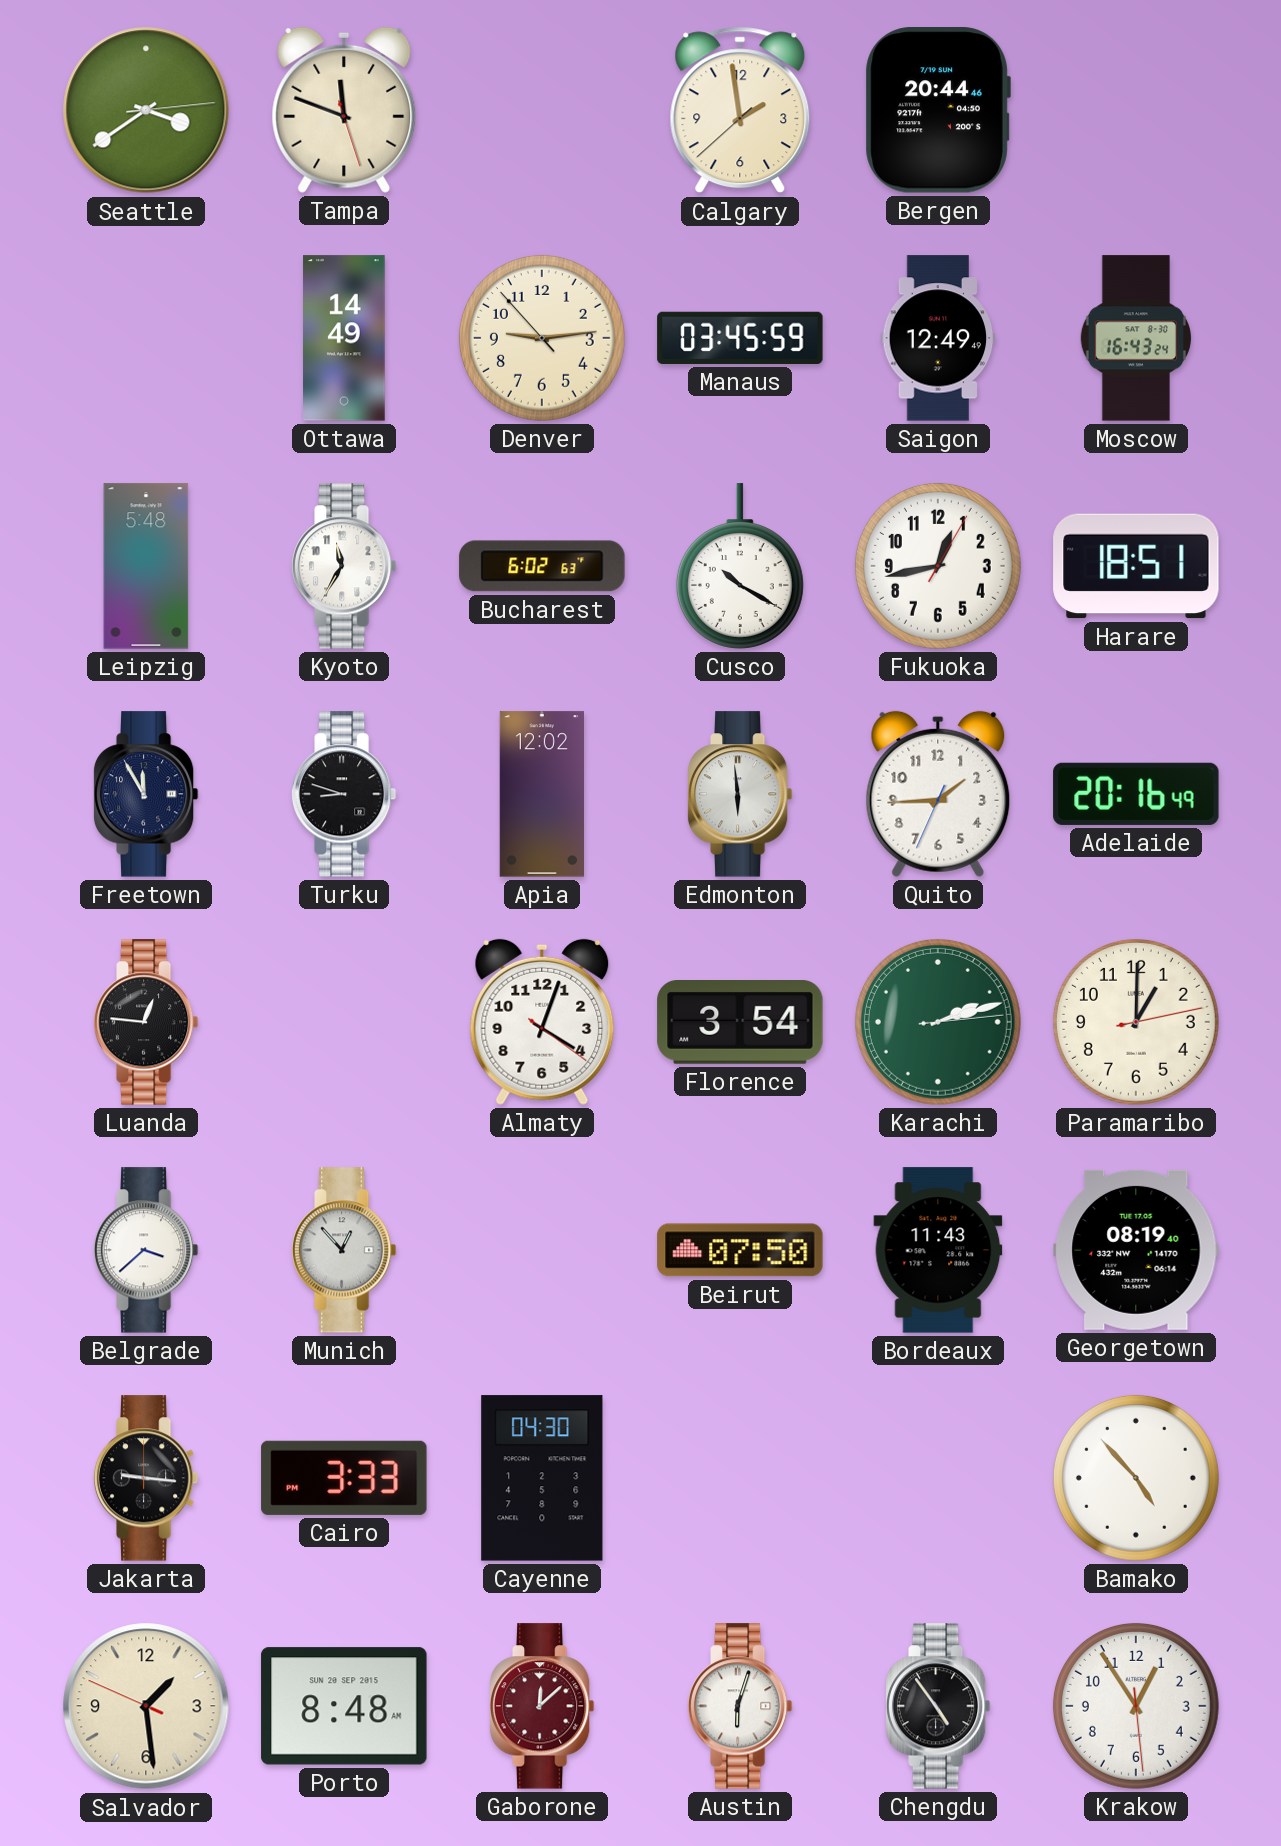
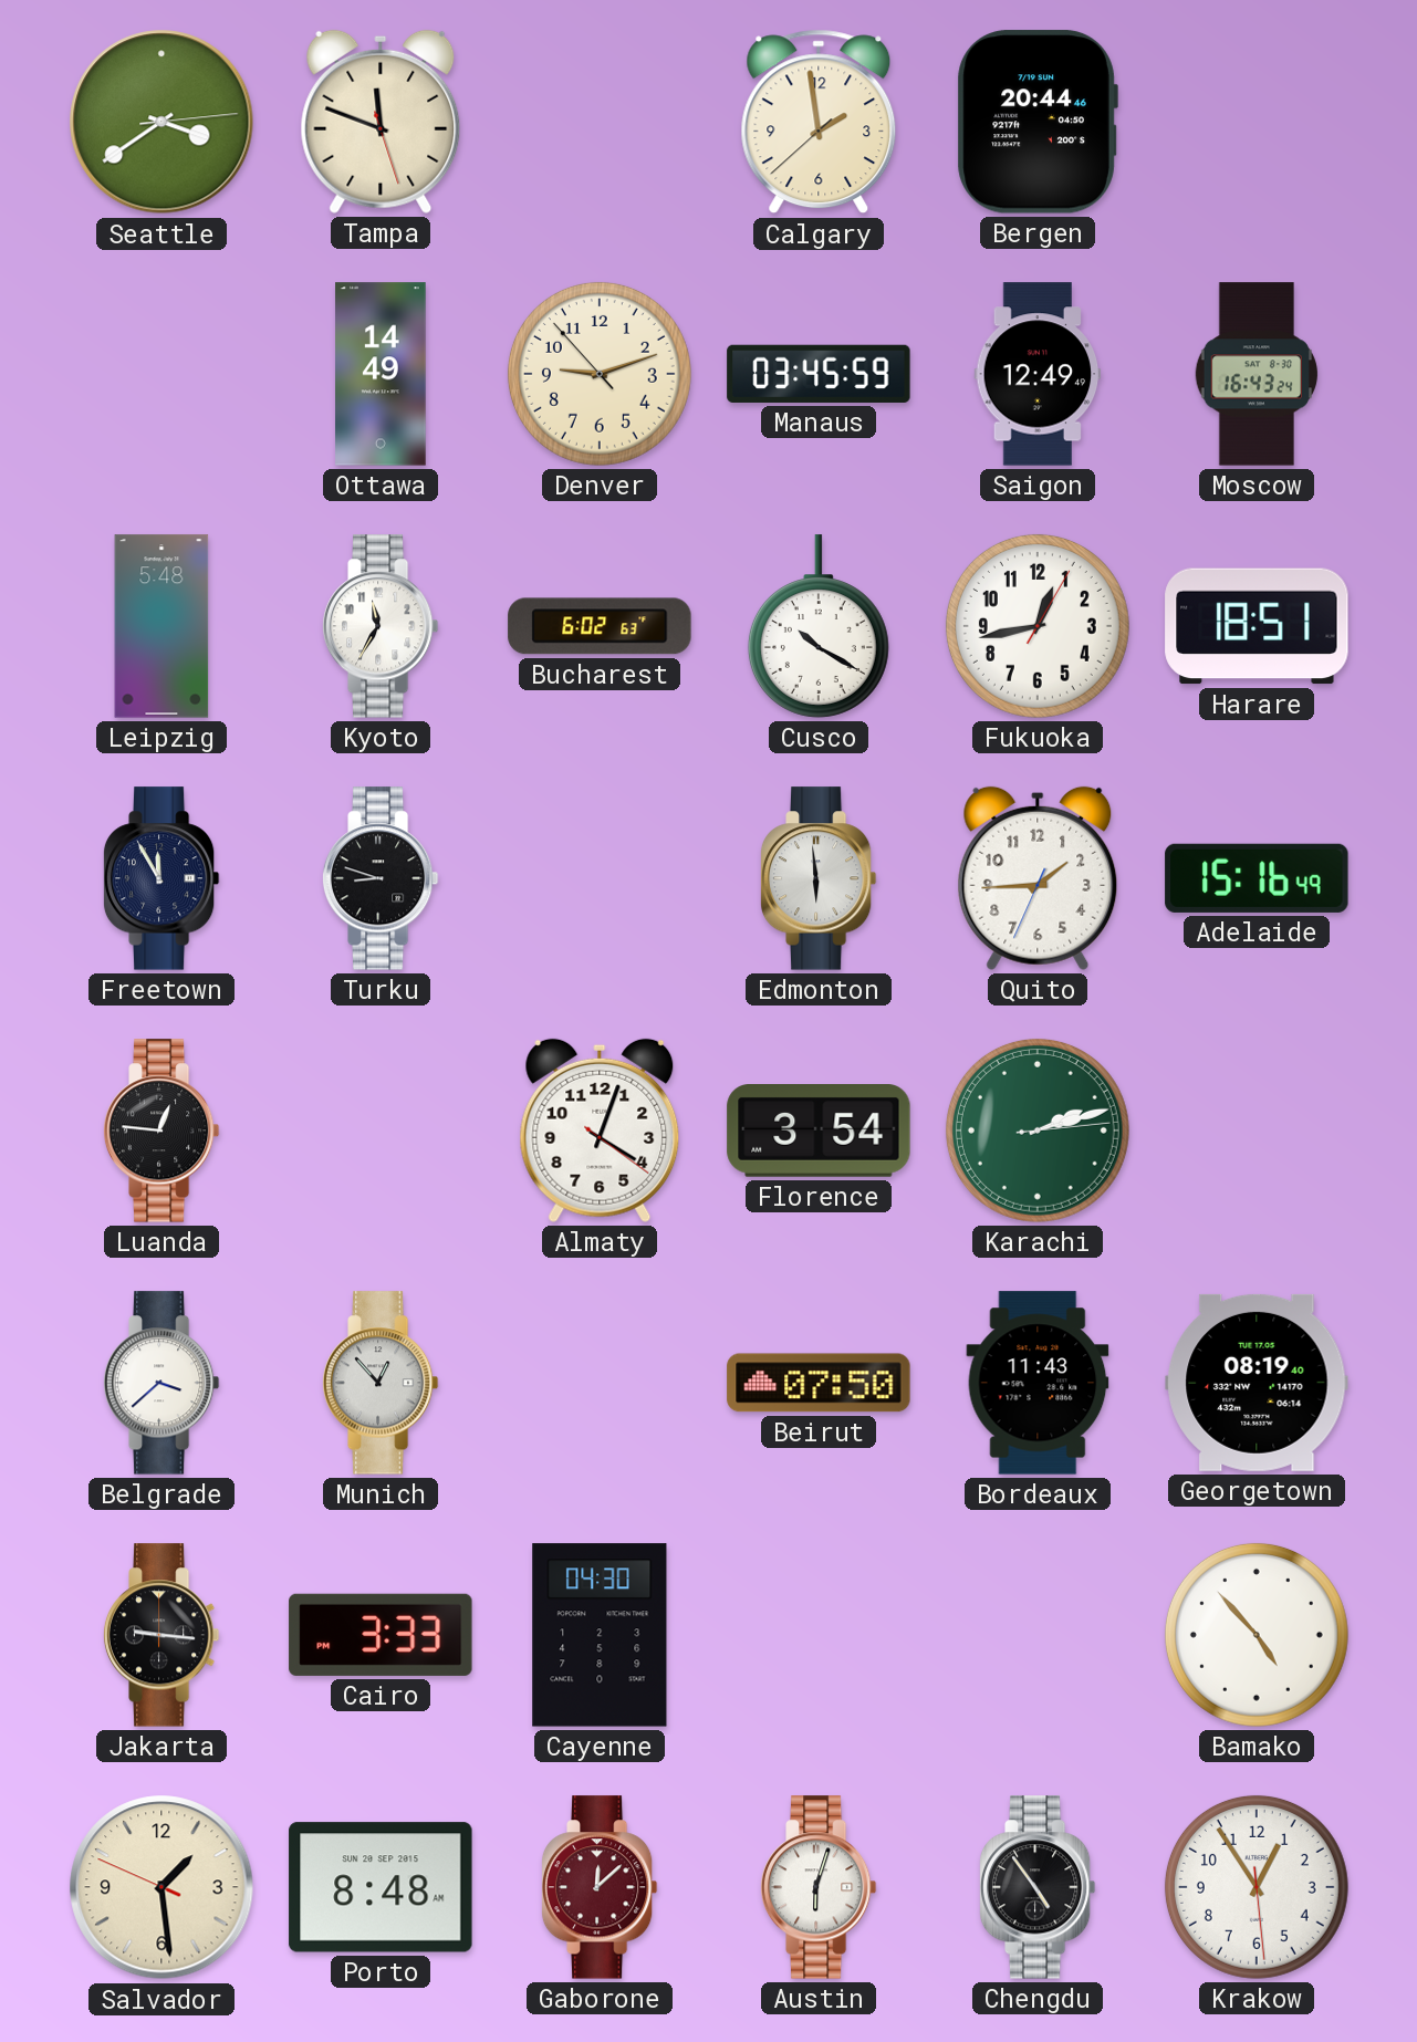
Denver: 9:13 -> 9:11
Apia: 12:02 -> none
Adelaide: 20:16 -> 15:16
Paramaribo: 1:00 -> none
